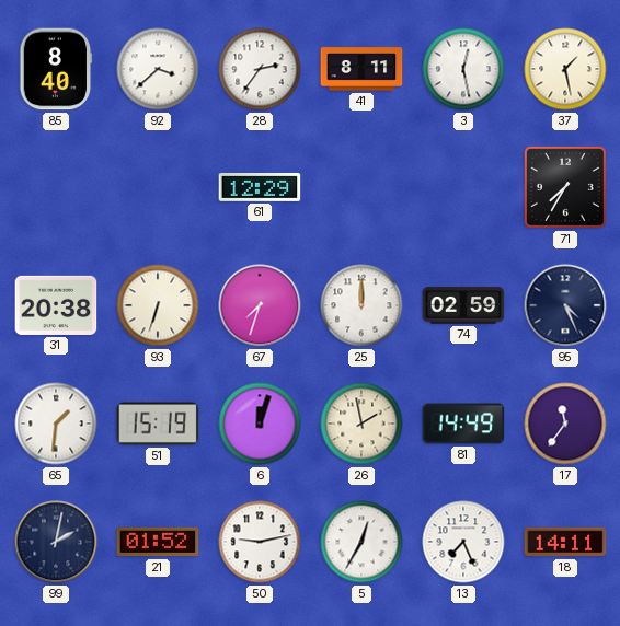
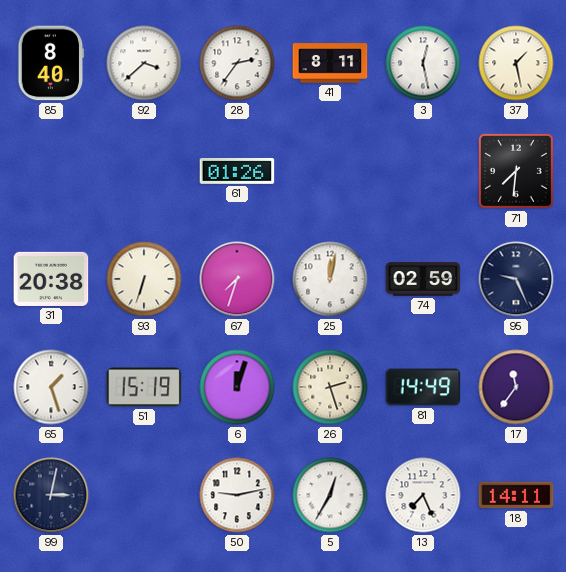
61: 12:29 -> 01:26
71: 7:35 -> 7:31
25: 12:00 -> 12:02
95: 4:26 -> 9:26
65: 1:31 -> 1:27
26: 1:58 -> 2:27
99: 2:02 -> 3:02
21: 01:52 -> none
